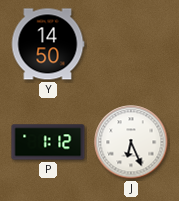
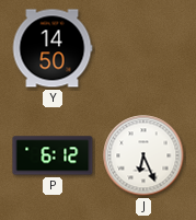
P: 1:12 -> 6:12
